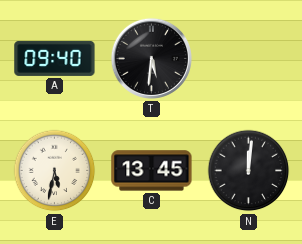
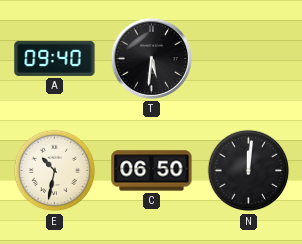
E: 5:32 -> 10:32
C: 13:45 -> 06:50
